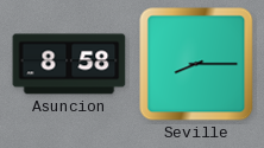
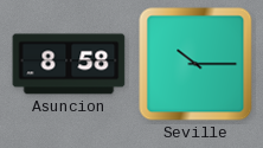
Seville: 8:15 -> 10:15
